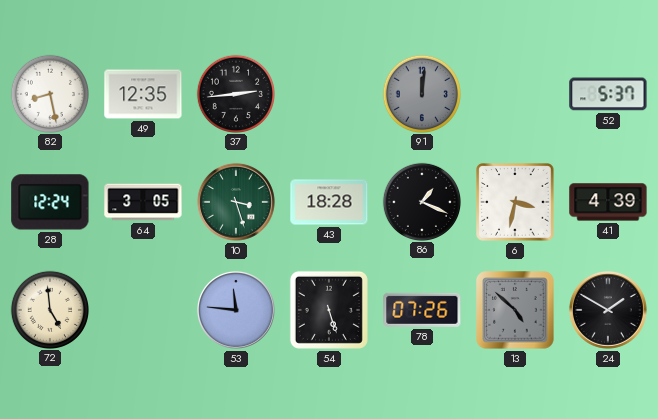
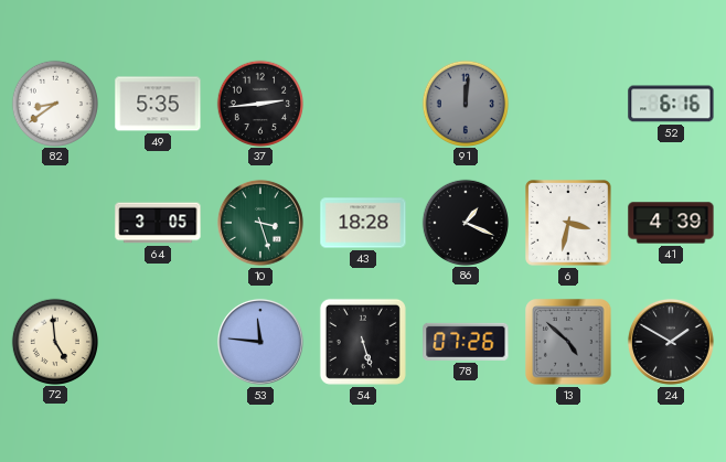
82: 8:28 -> 8:39
49: 12:35 -> 5:35
52: 5:37 -> 6:16
28: 12:24 -> none
